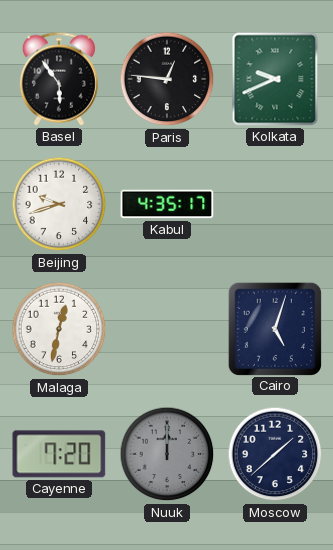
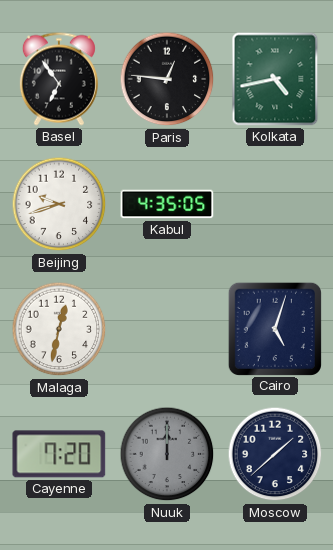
Basel: 5:54 -> 6:54
Kolkata: 9:41 -> 4:43
Kabul: 4:35:17 -> 4:35:05
